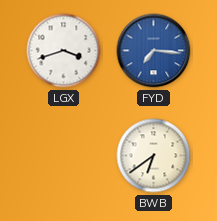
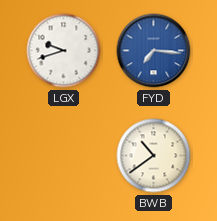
LGX: 3:42 -> 9:42
BWB: 6:39 -> 10:39
